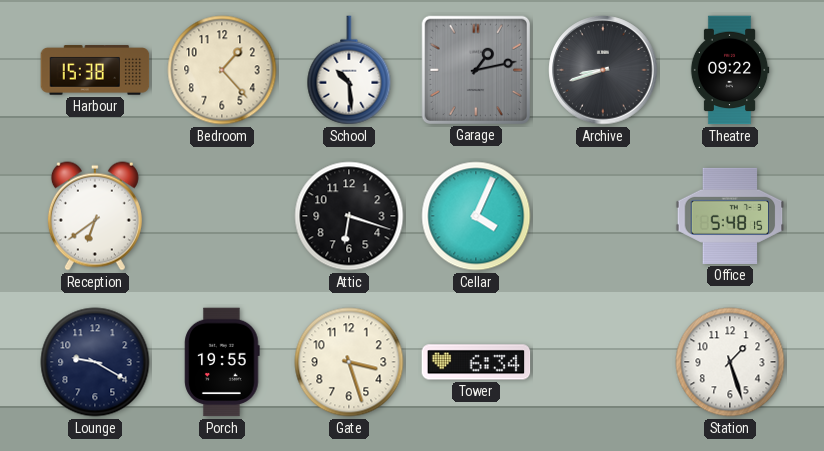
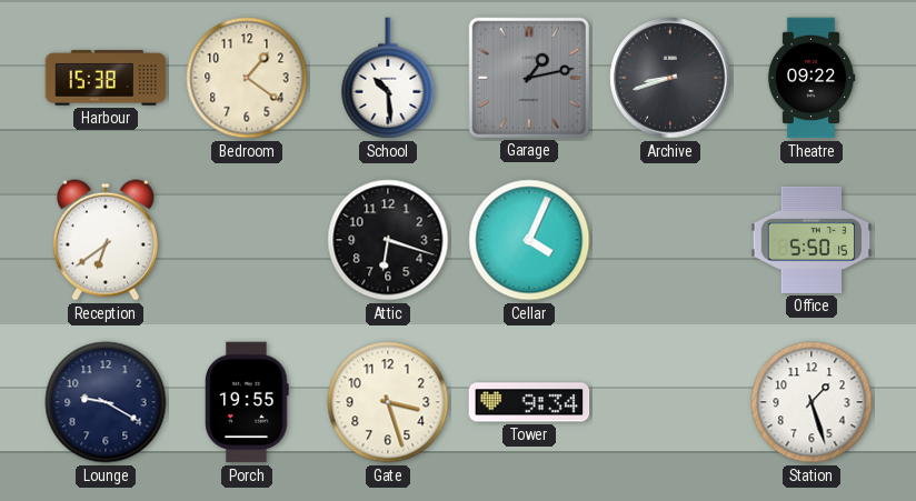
Bedroom: 1:23 -> 1:21
Office: 5:48 -> 5:50
Tower: 6:34 -> 9:34
